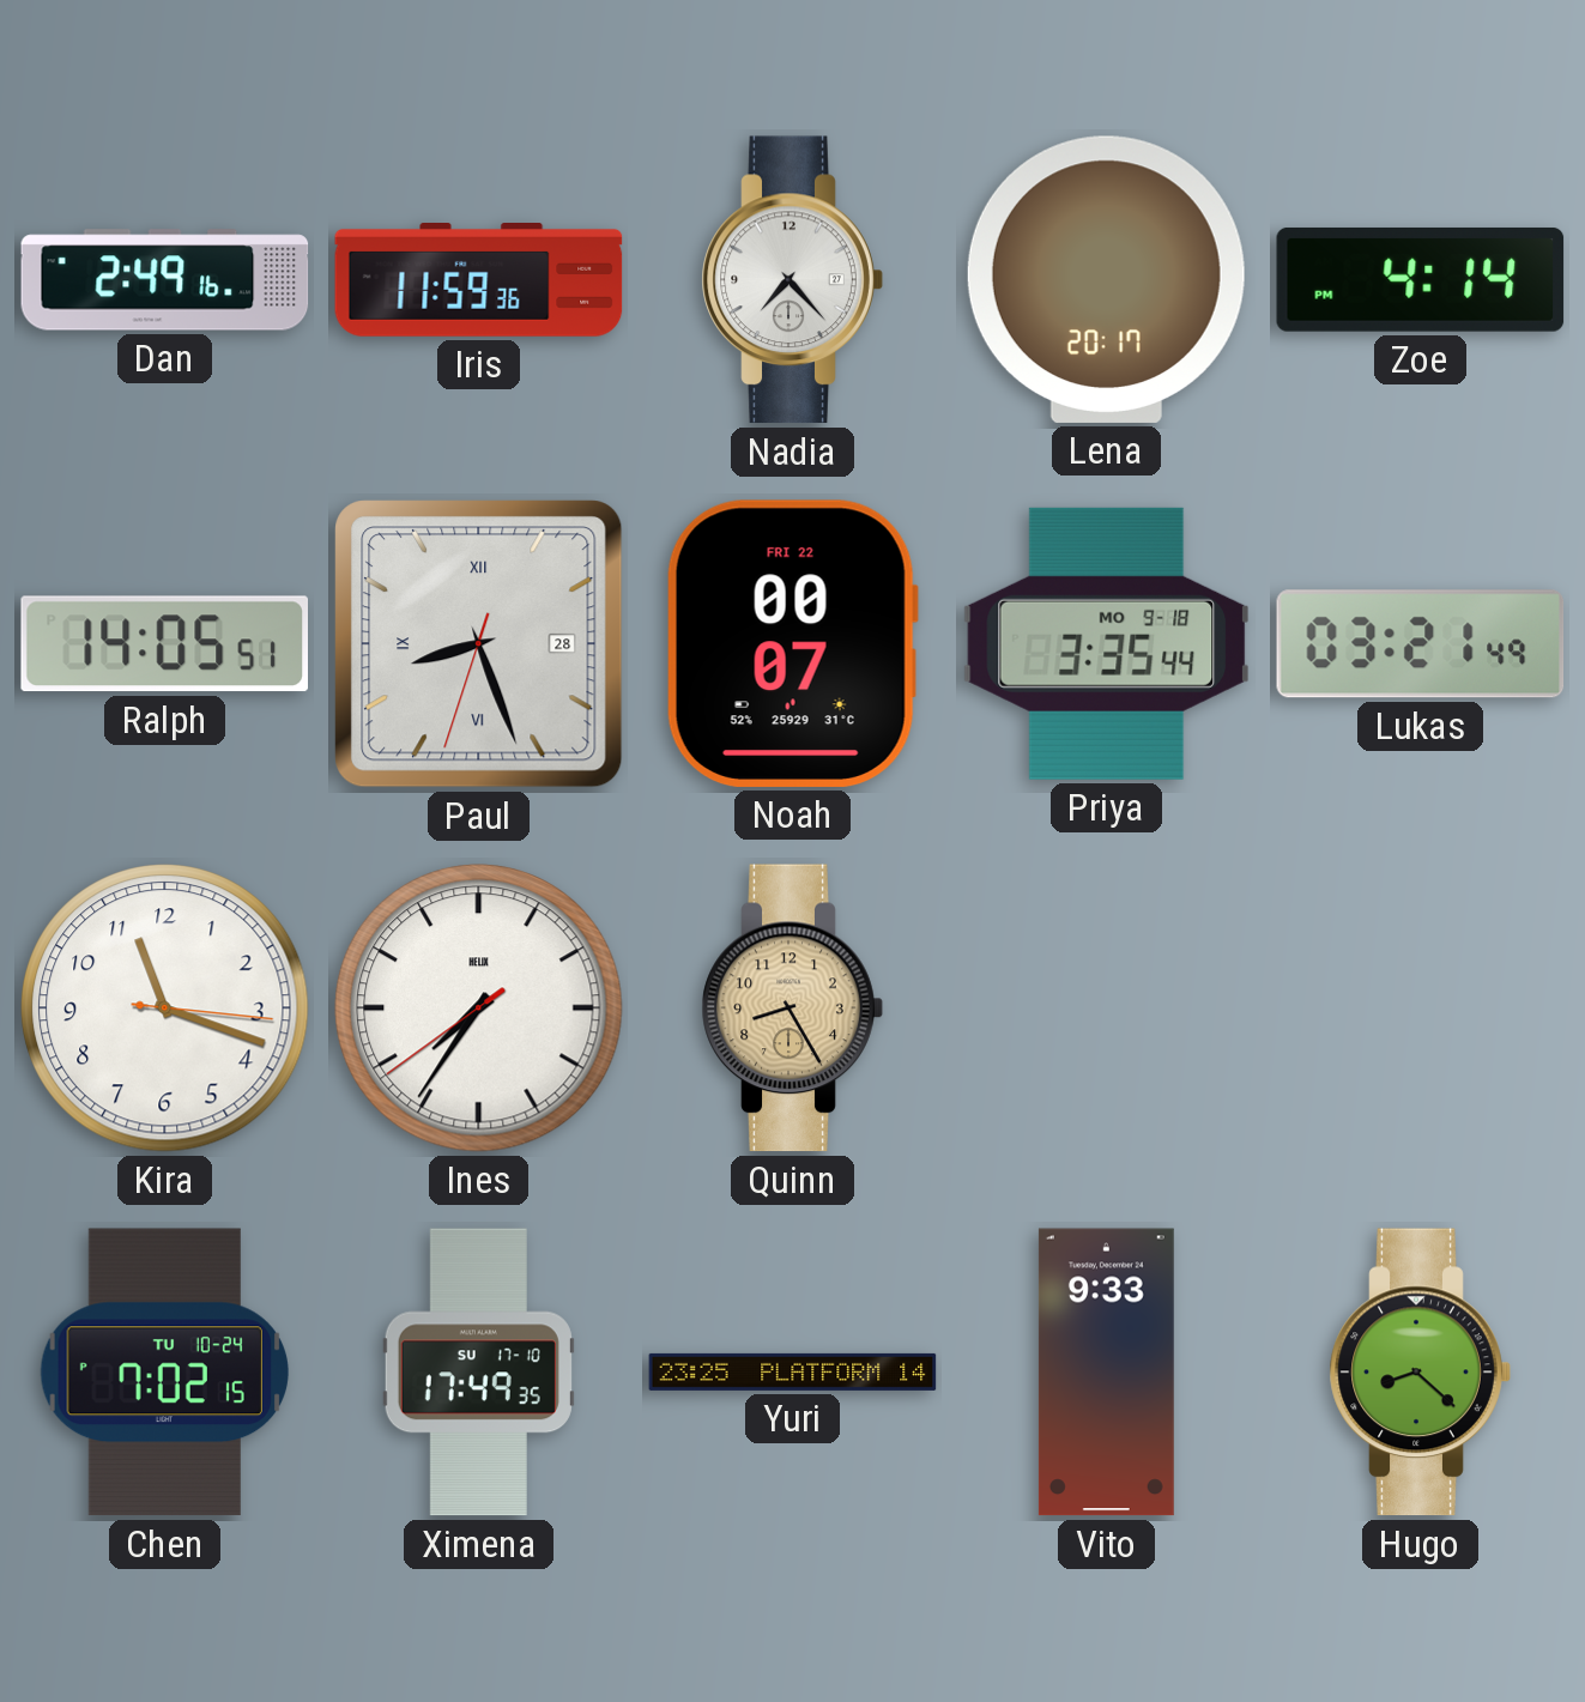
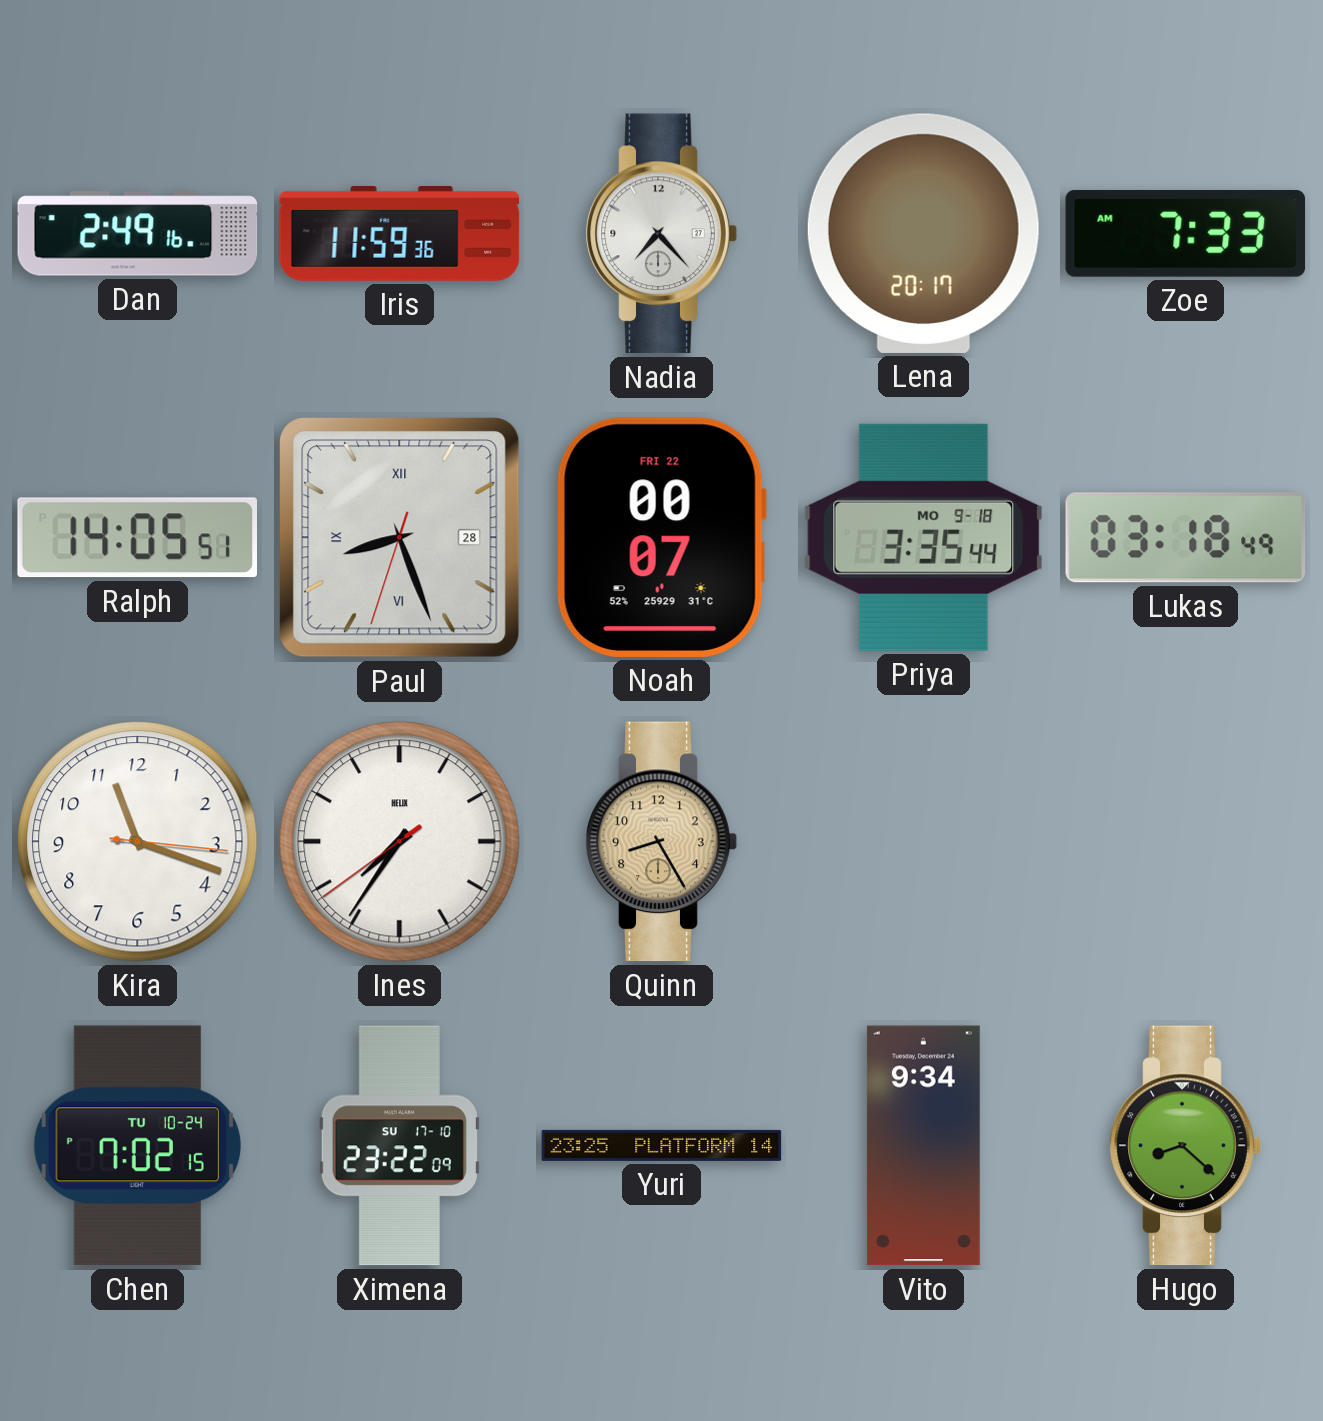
Zoe: 4:14 -> 7:33
Lukas: 03:21 -> 03:18
Ximena: 17:49 -> 23:22
Vito: 9:33 -> 9:34
